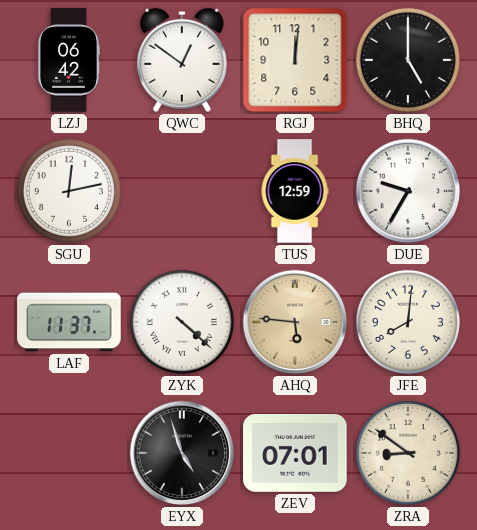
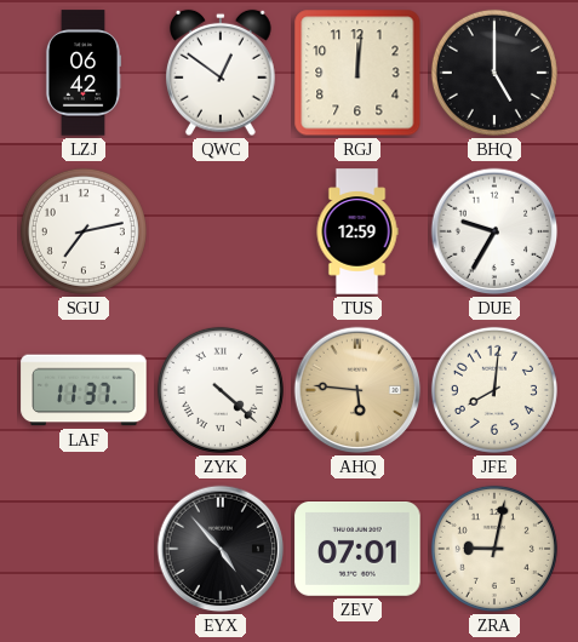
SGU: 12:13 -> 7:13
EYX: 4:57 -> 4:53
ZRA: 8:51 -> 9:02
